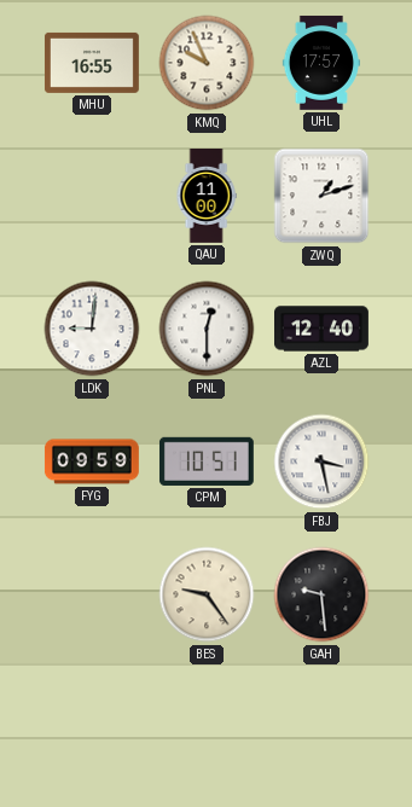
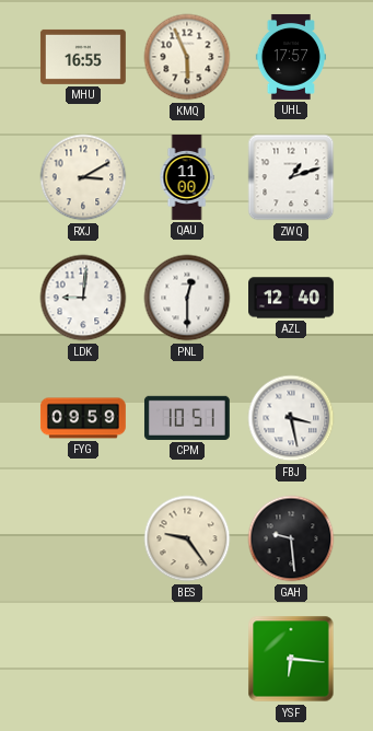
KMQ: 9:56 -> 5:56
RXJ: none -> 3:10
YSF: none -> 6:16
